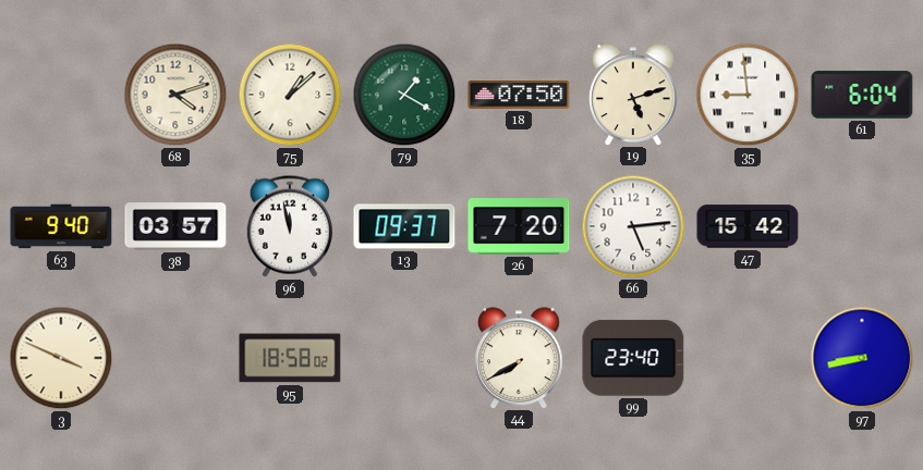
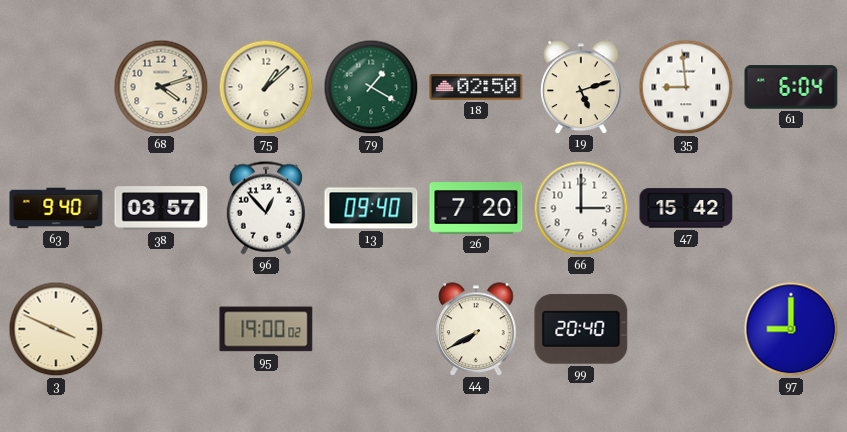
18: 07:50 -> 02:50
96: 11:58 -> 12:53
13: 09:37 -> 09:40
66: 5:14 -> 3:00
95: 18:58 -> 19:00
99: 23:40 -> 20:40
97: 8:43 -> 9:00
